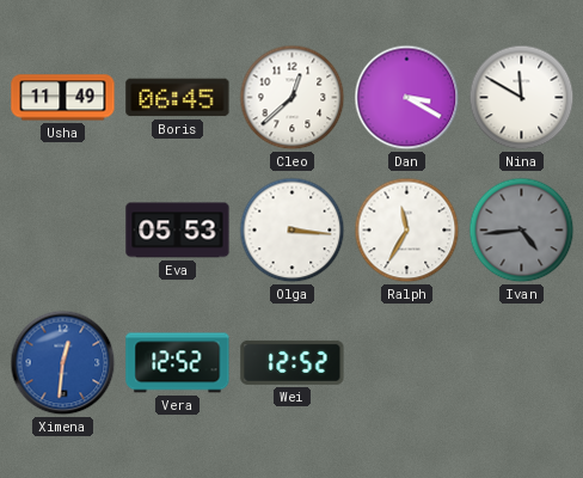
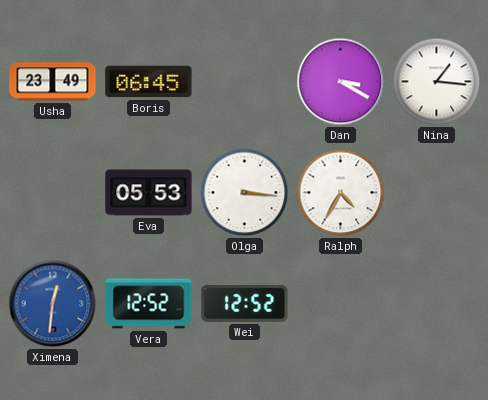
Usha: 11:49 -> 23:49
Cleo: 12:38 -> none
Nina: 11:50 -> 1:16
Ralph: 11:35 -> 4:35
Ivan: 4:44 -> none
